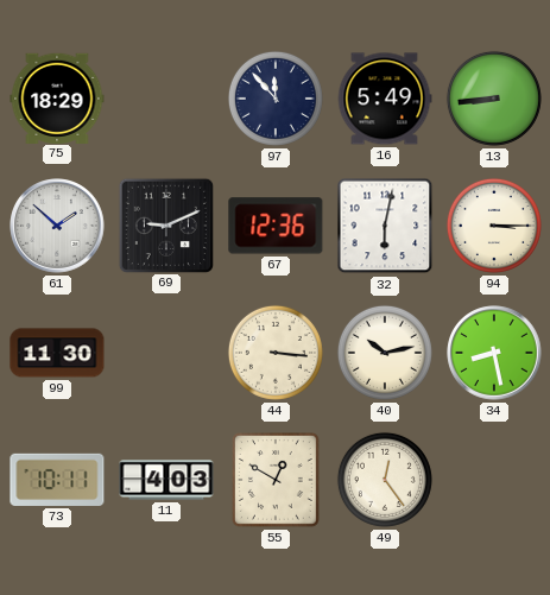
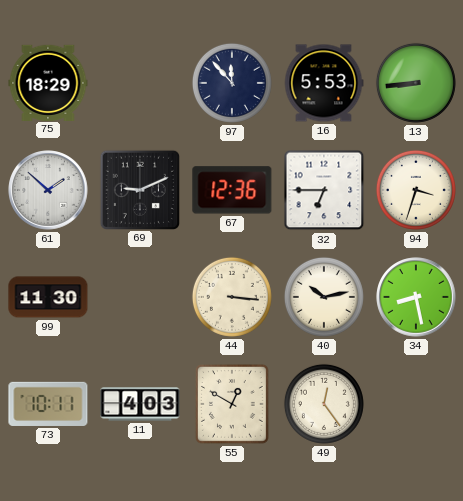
16: 5:49 -> 5:53
32: 6:02 -> 6:45
94: 3:15 -> 3:33
